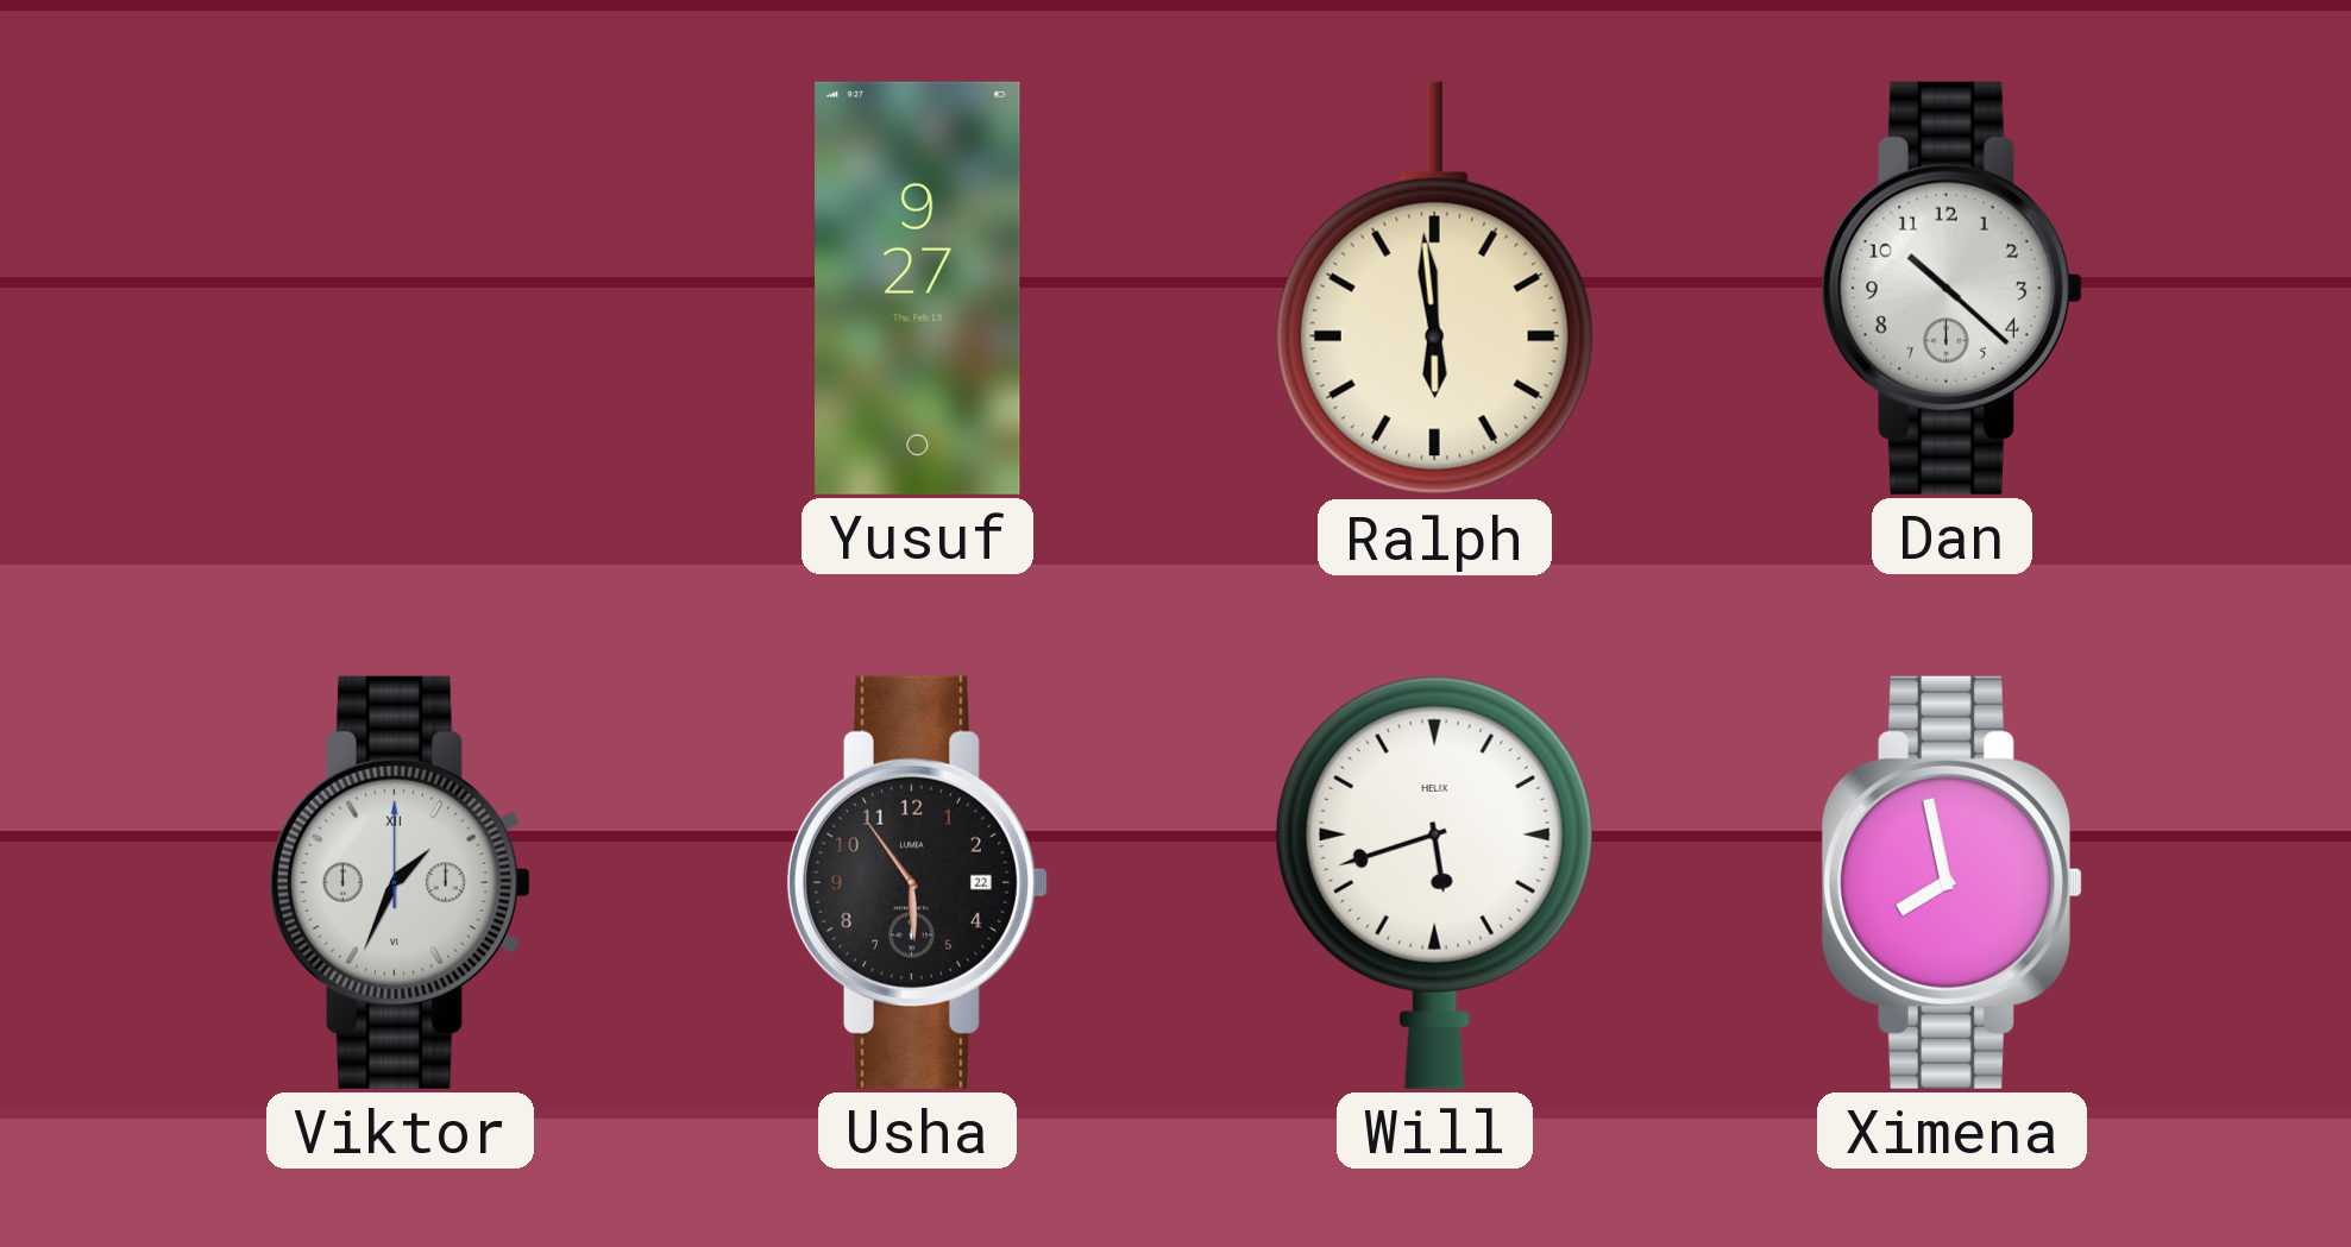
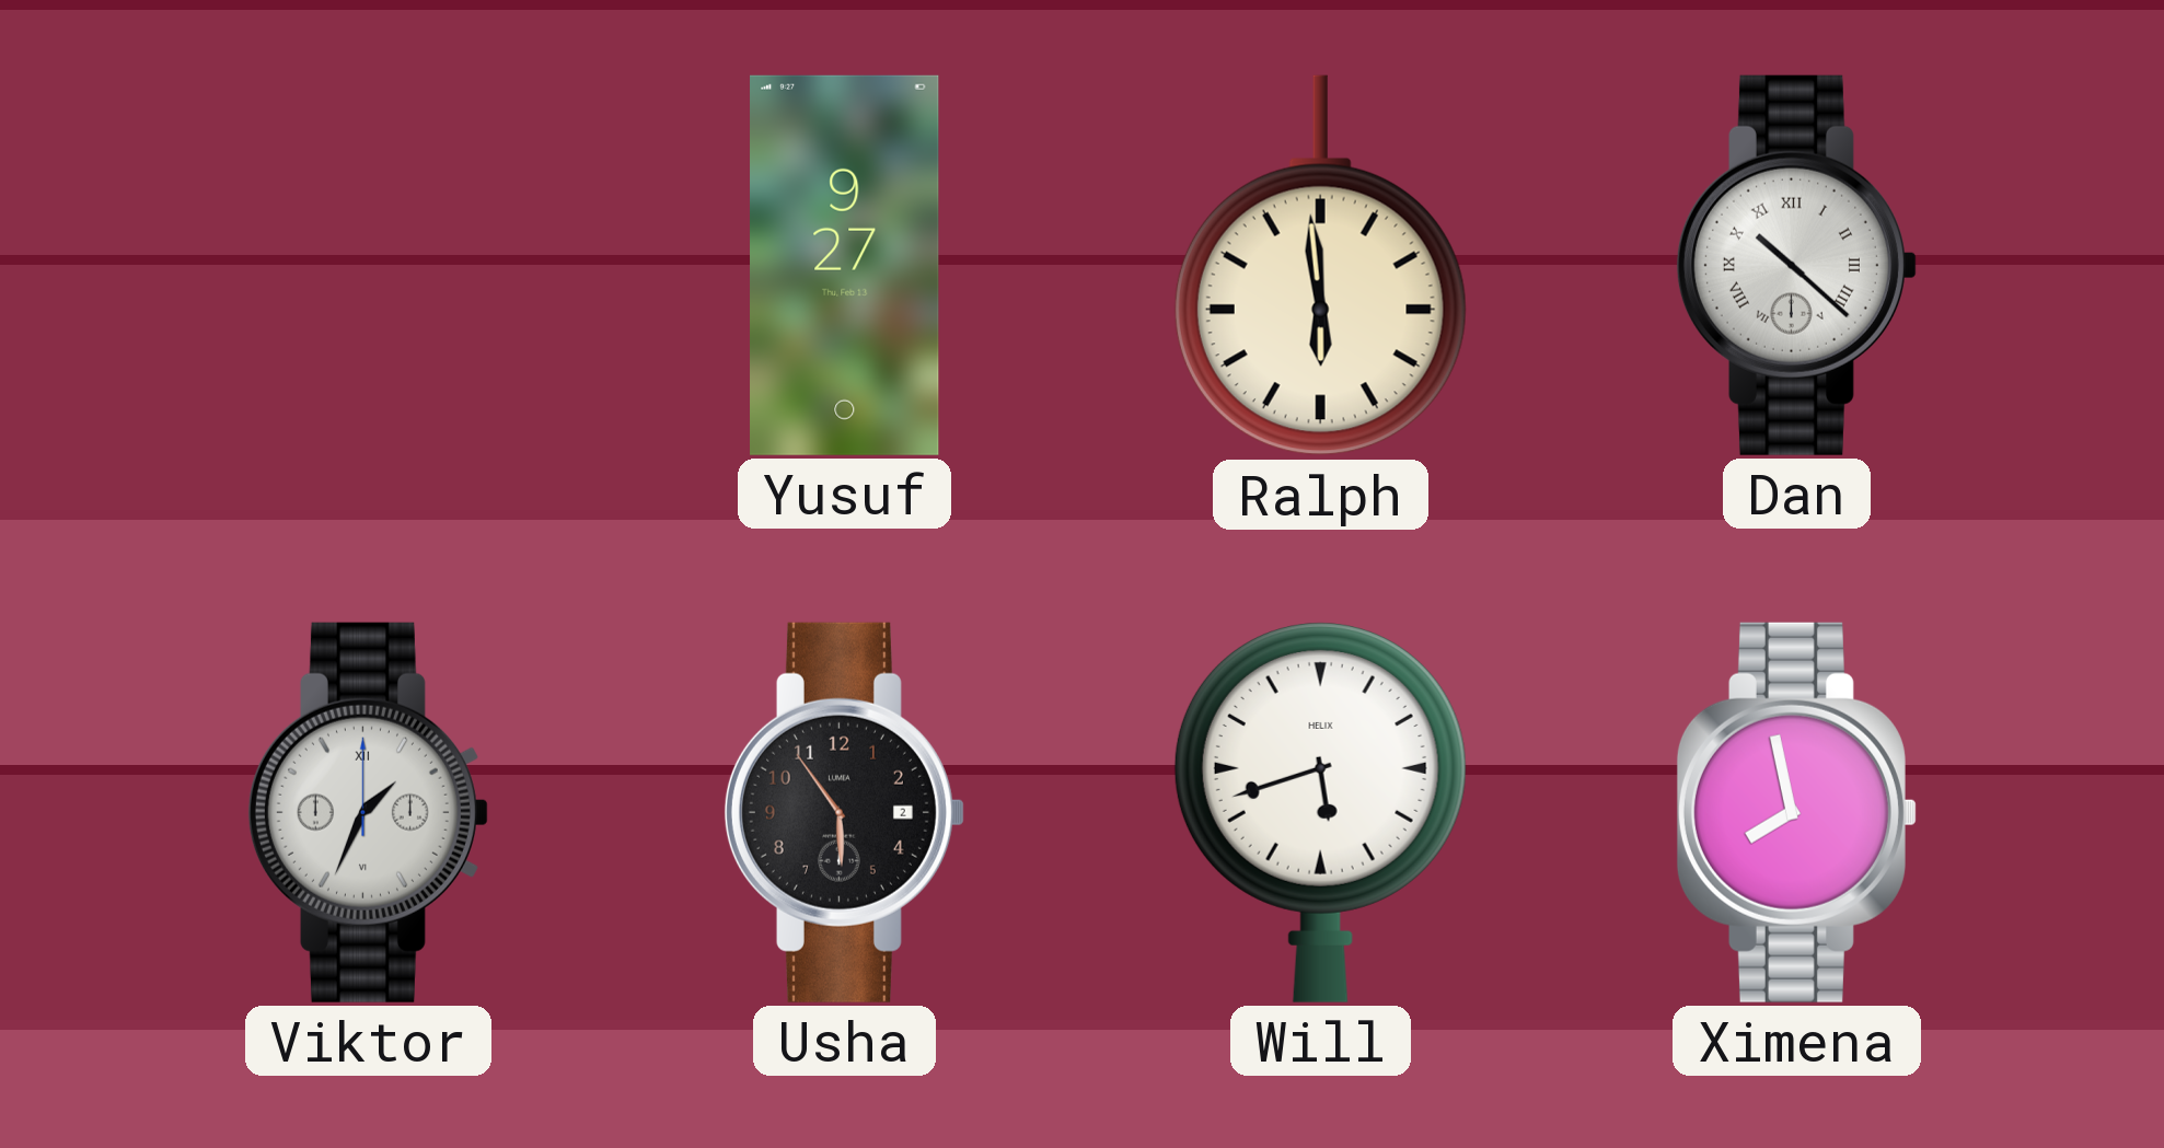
Dan numerals: Arabic -> Roman
Usha date: 22 -> 2
